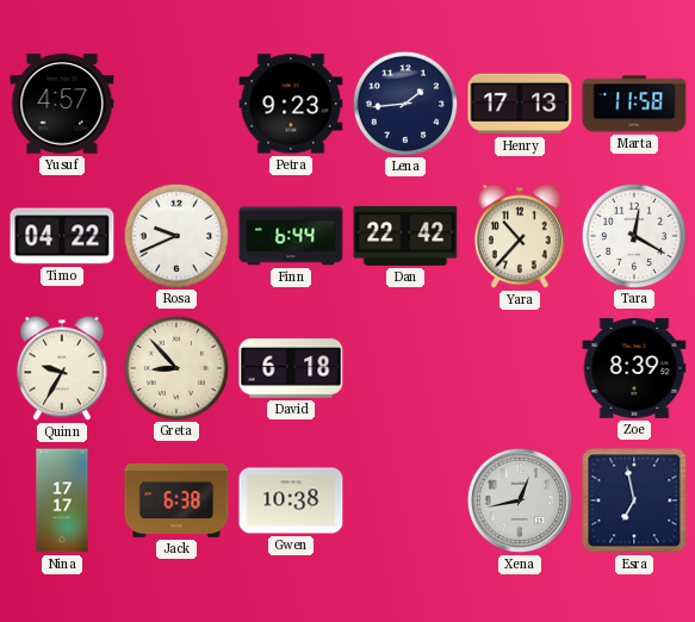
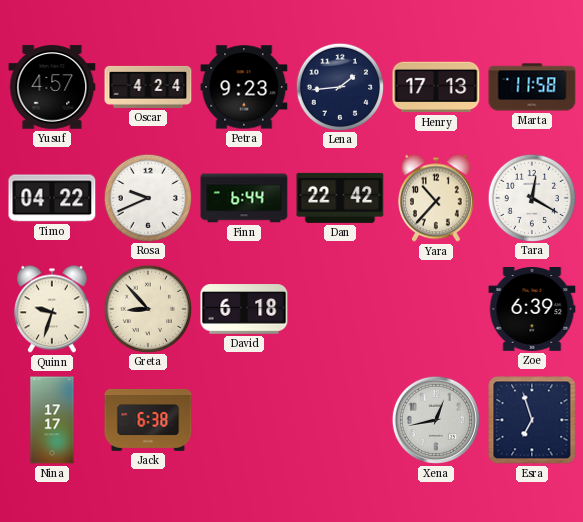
Oscar: none -> 4:24
Quinn: 9:35 -> 9:33
Zoe: 8:39 -> 6:39
Gwen: 10:38 -> none
Esra: 6:58 -> 6:57
